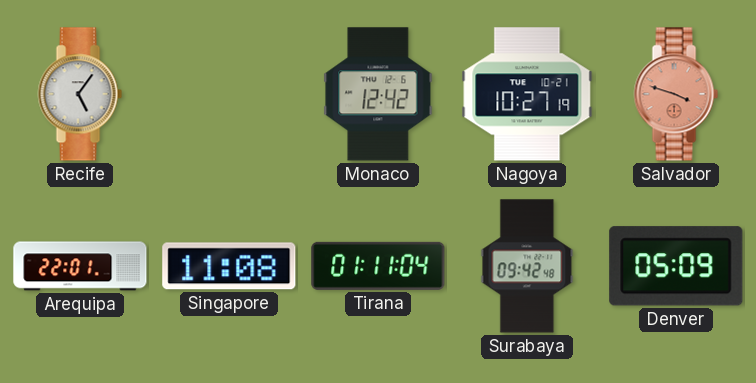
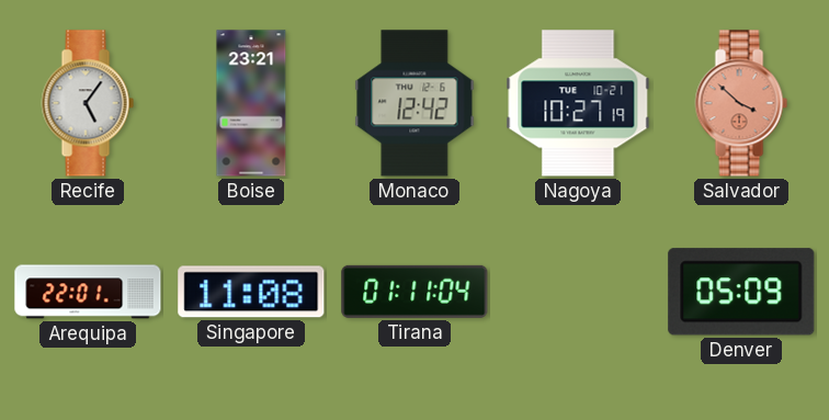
Boise: none -> 23:21
Salvador: 3:48 -> 3:52
Surabaya: 09:42 -> none
